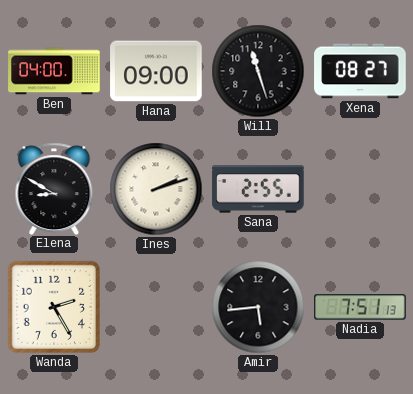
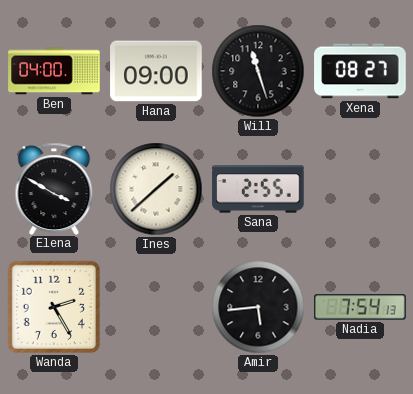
Elena: 8:50 -> 3:50
Ines: 2:12 -> 1:38
Nadia: 7:51 -> 7:54
